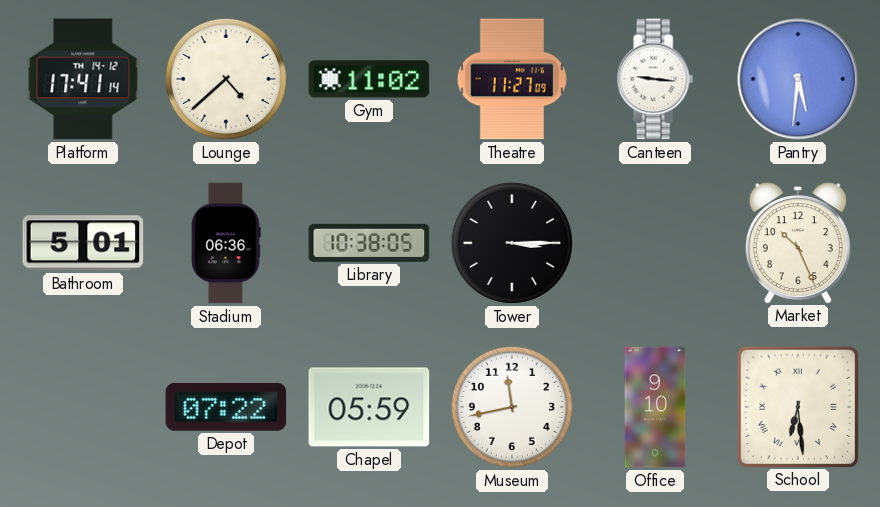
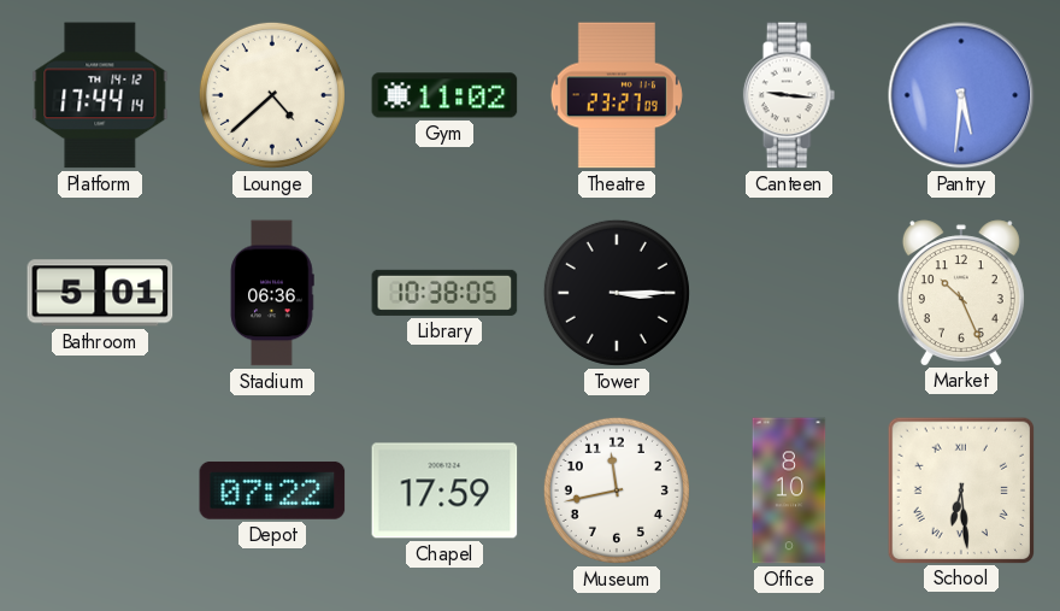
Platform: 17:41 -> 17:44
Theatre: 11:27 -> 23:27
Chapel: 05:59 -> 17:59
Office: 9:10 -> 8:10
